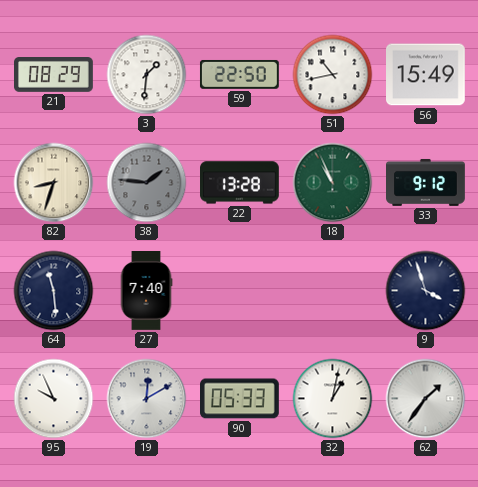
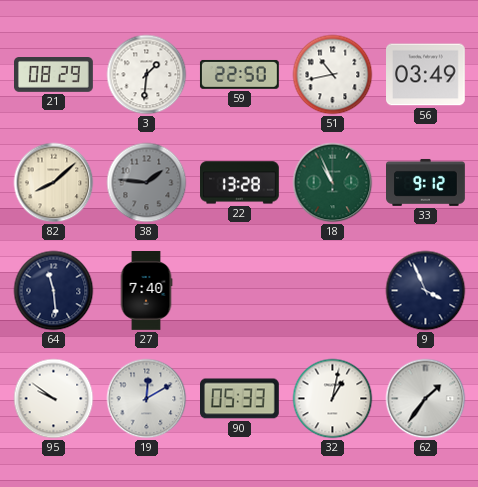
56: 15:49 -> 03:49
82: 8:33 -> 8:08
9: 3:57 -> 3:56
95: 9:56 -> 9:51
